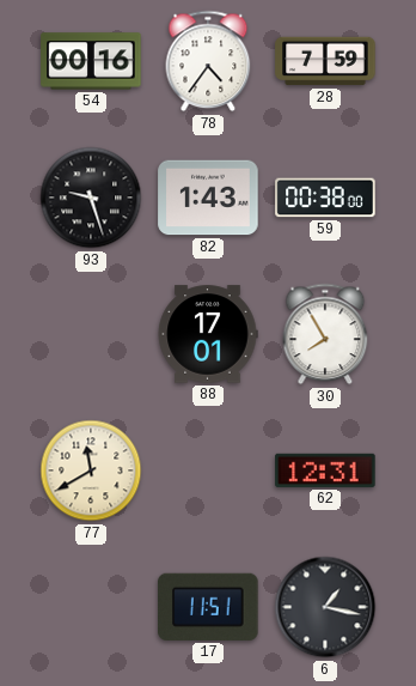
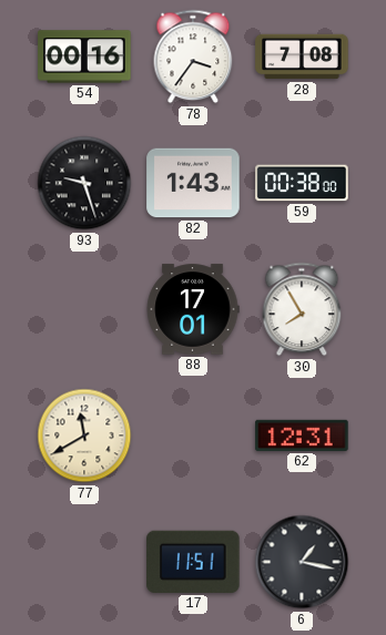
78: 4:36 -> 3:36
28: 7:59 -> 7:08
